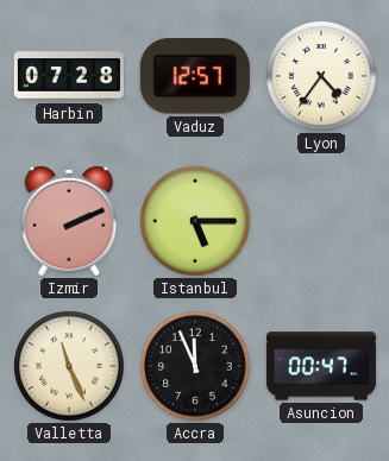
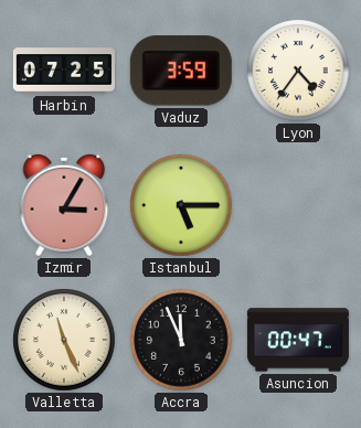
Harbin: 07:28 -> 07:25
Vaduz: 12:57 -> 3:59
Izmir: 2:11 -> 3:05
